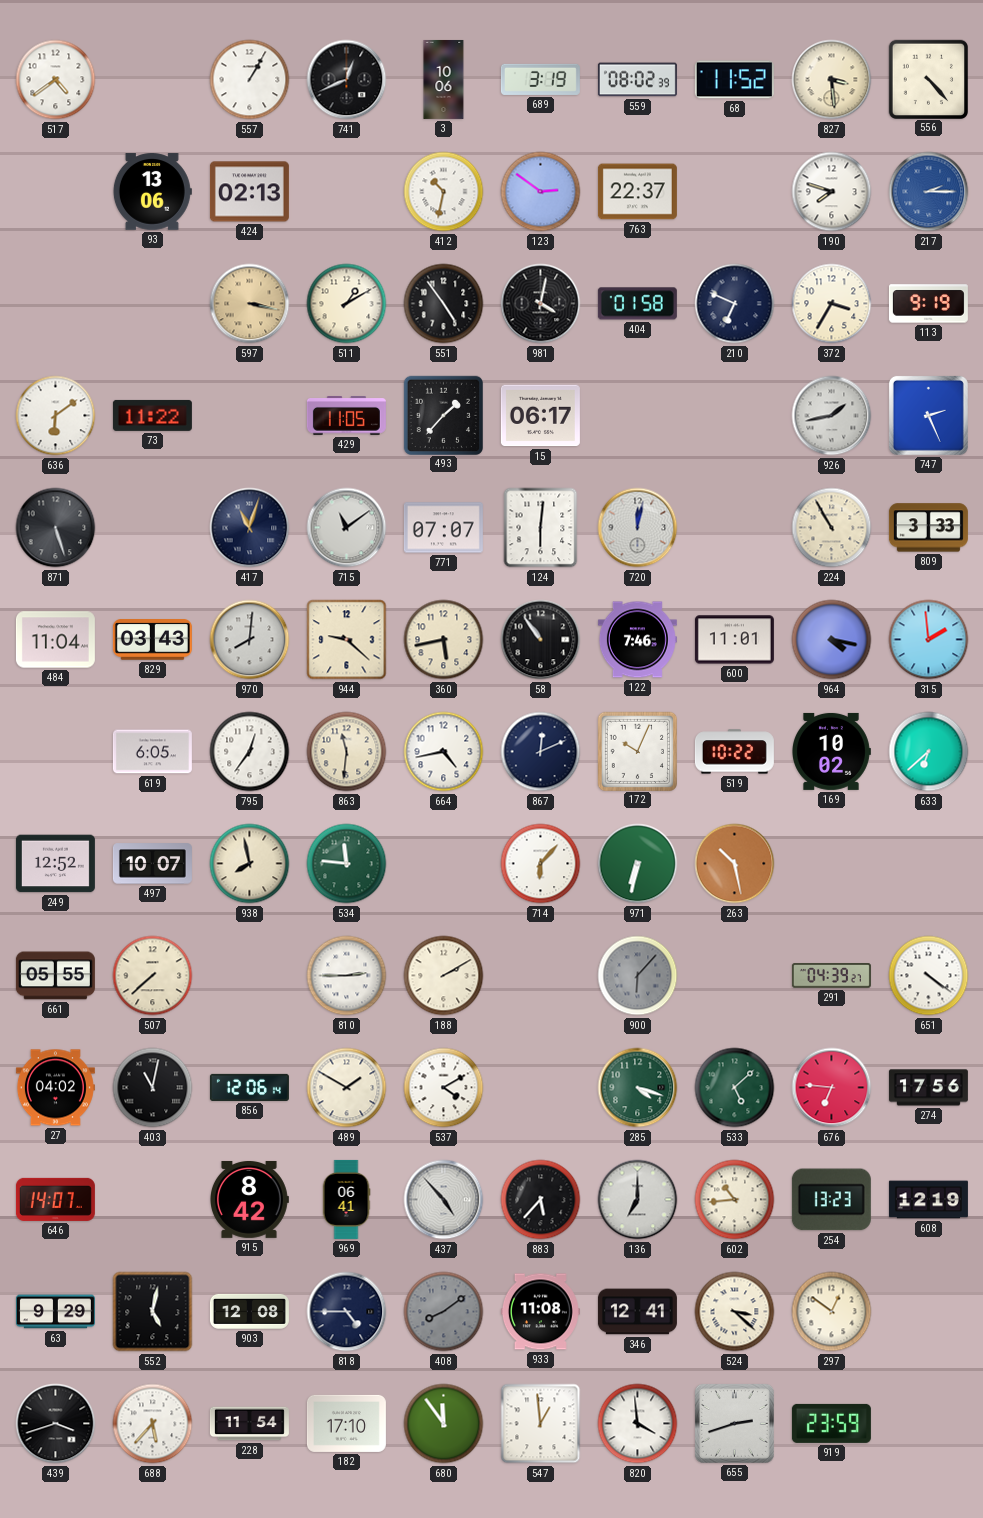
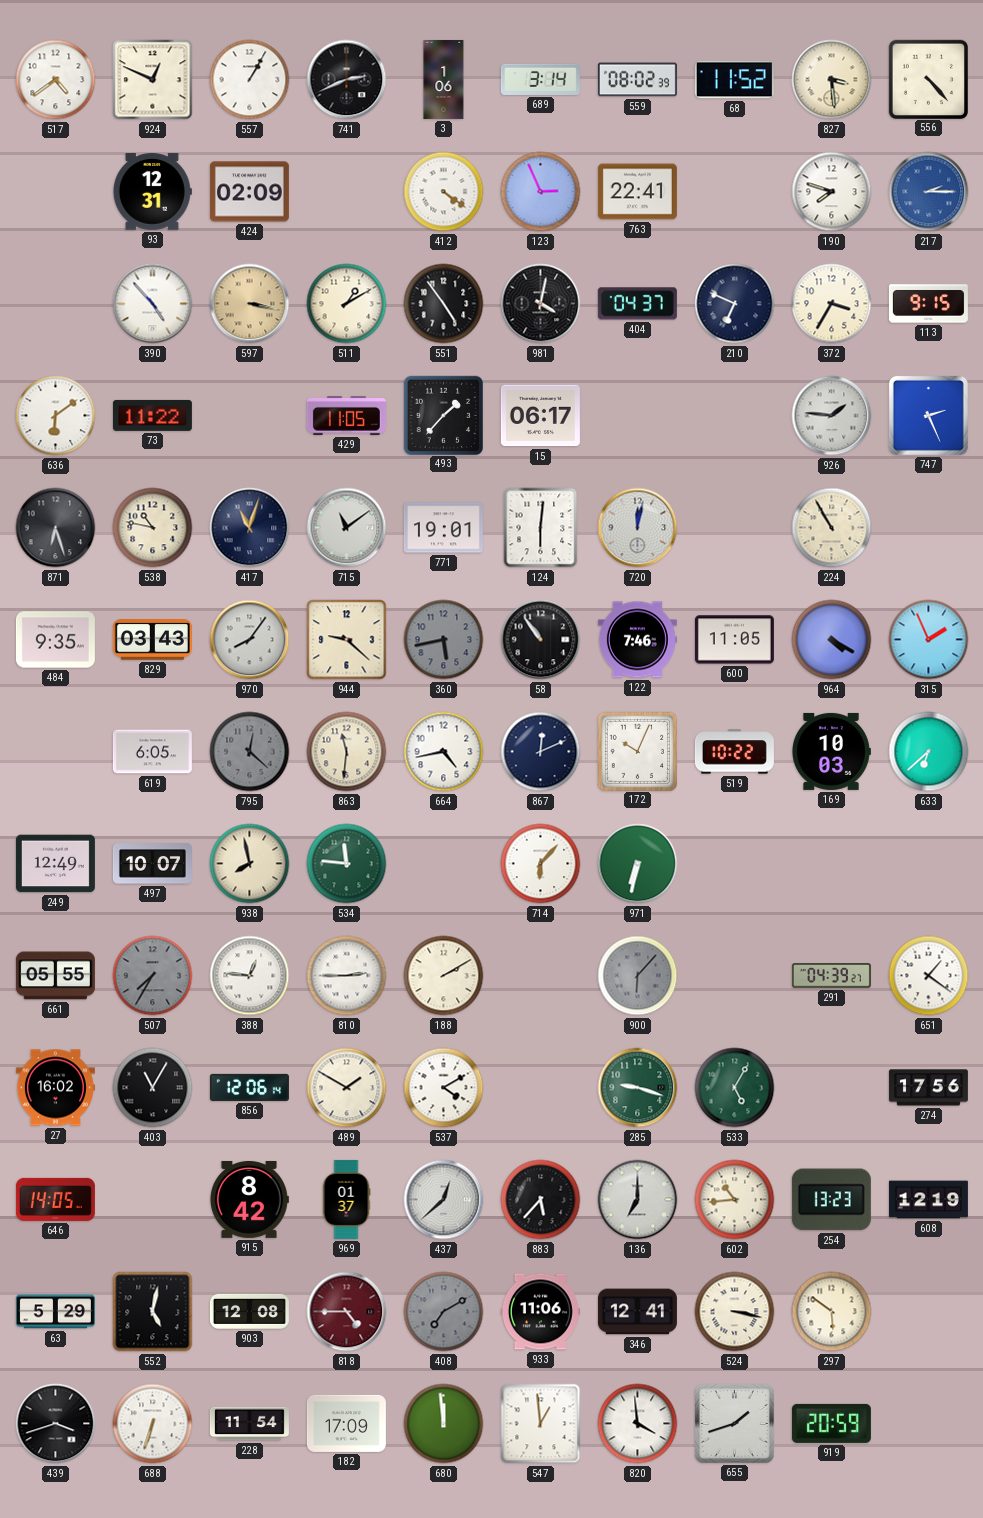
924: none -> 12:49
741: 12:41 -> 2:41
3: 10:06 -> 1:06
689: 3:19 -> 3:14
93: 13:06 -> 12:31
424: 02:13 -> 02:09
412: 10:32 -> 4:21
123: 2:51 -> 2:56
763: 22:37 -> 22:41
390: none -> 4:53
404: 01:58 -> 04:37
113: 9:19 -> 9:15
926: 1:43 -> 1:46
871: 5:27 -> 6:27
538: none -> 10:47
771: 07:07 -> 19:01
809: 3:33 -> none
484: 11:04 -> 9:35
970: 8:01 -> 8:06
360 dial: cream -> grey
600: 11:01 -> 11:05
964: 4:17 -> 4:20
315: 1:59 -> 1:56
795: 12:36 -> 12:22
795 dial: white -> grey
169: 10:02 -> 10:03
249: 12:52 -> 12:49
263: 10:28 -> none
507: 7:38 -> 7:35
507 dial: cream -> grey
388: none -> 12:46
651: 4:21 -> 1:21
27: 04:02 -> 16:02
403: 11:02 -> 11:05
285: 4:18 -> 9:18
533: 5:08 -> 5:05
676: 6:46 -> none
646: 14:07 -> 14:05
969: 06:41 -> 01:37
437: 4:53 -> 12:38
63: 9:29 -> 5:29
818 dial: navy -> burgundy
408: 8:09 -> 7:10
933: 11:08 -> 11:06
524: 3:22 -> 3:17
297: 12:51 -> 5:51
688: 5:37 -> 6:33
182: 17:10 -> 17:09
680: 11:54 -> 11:59
655: 2:42 -> 1:42
919: 23:59 -> 20:59
